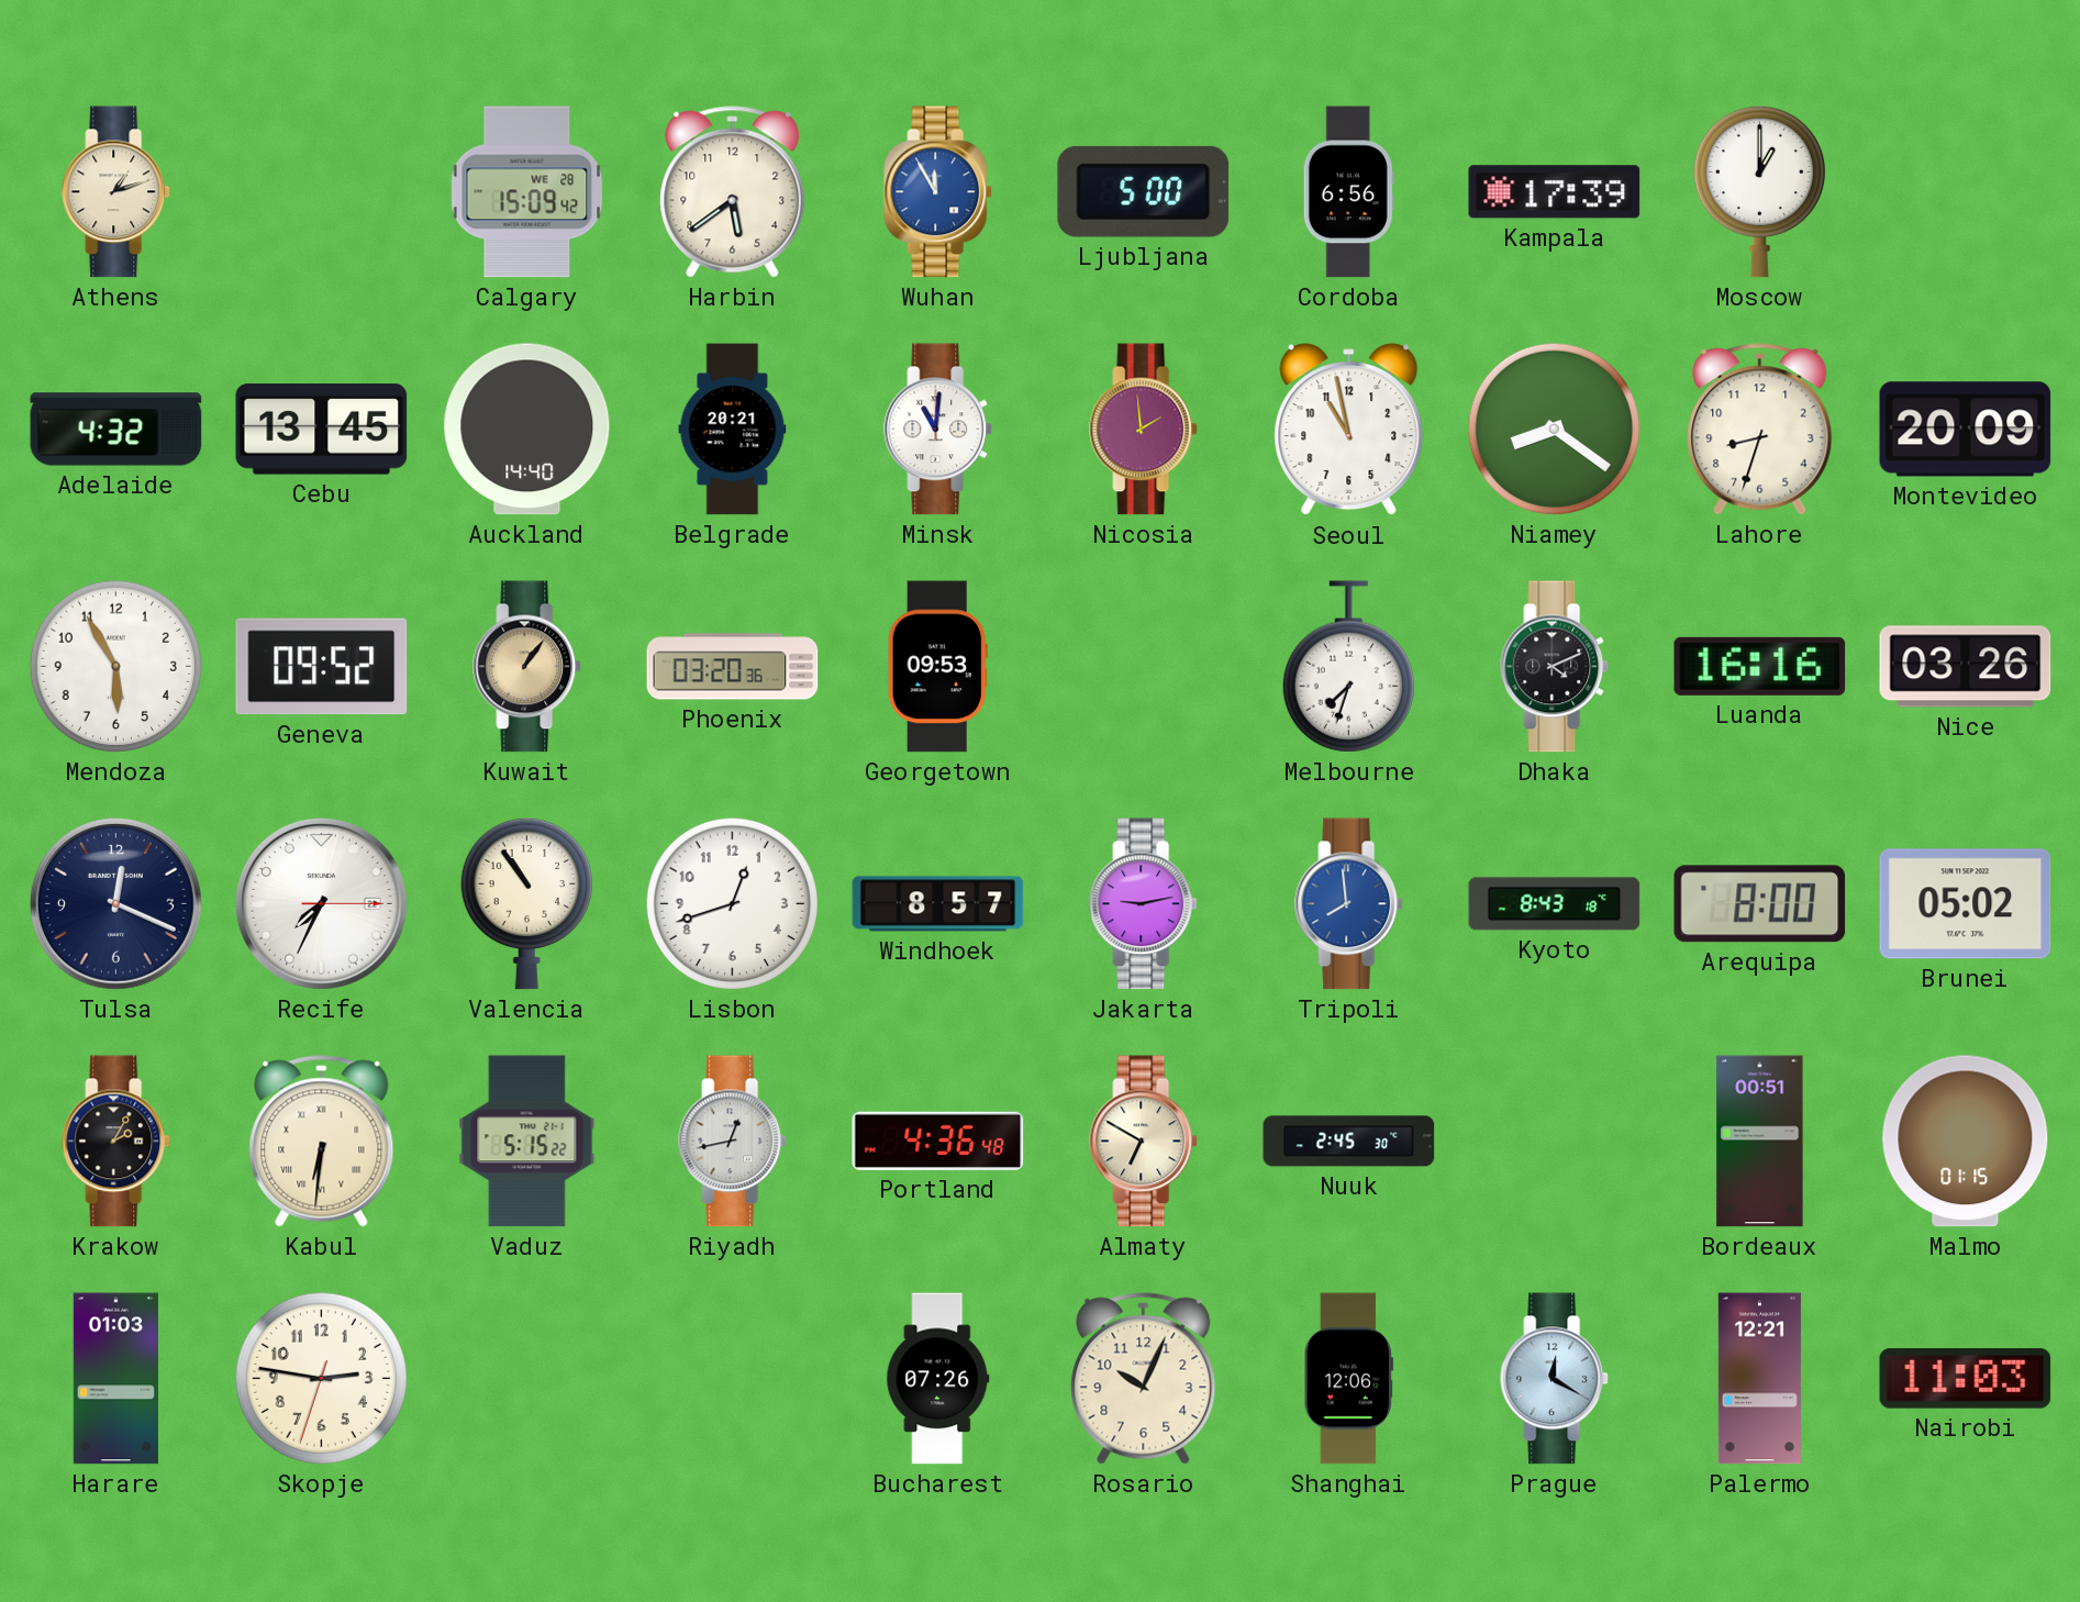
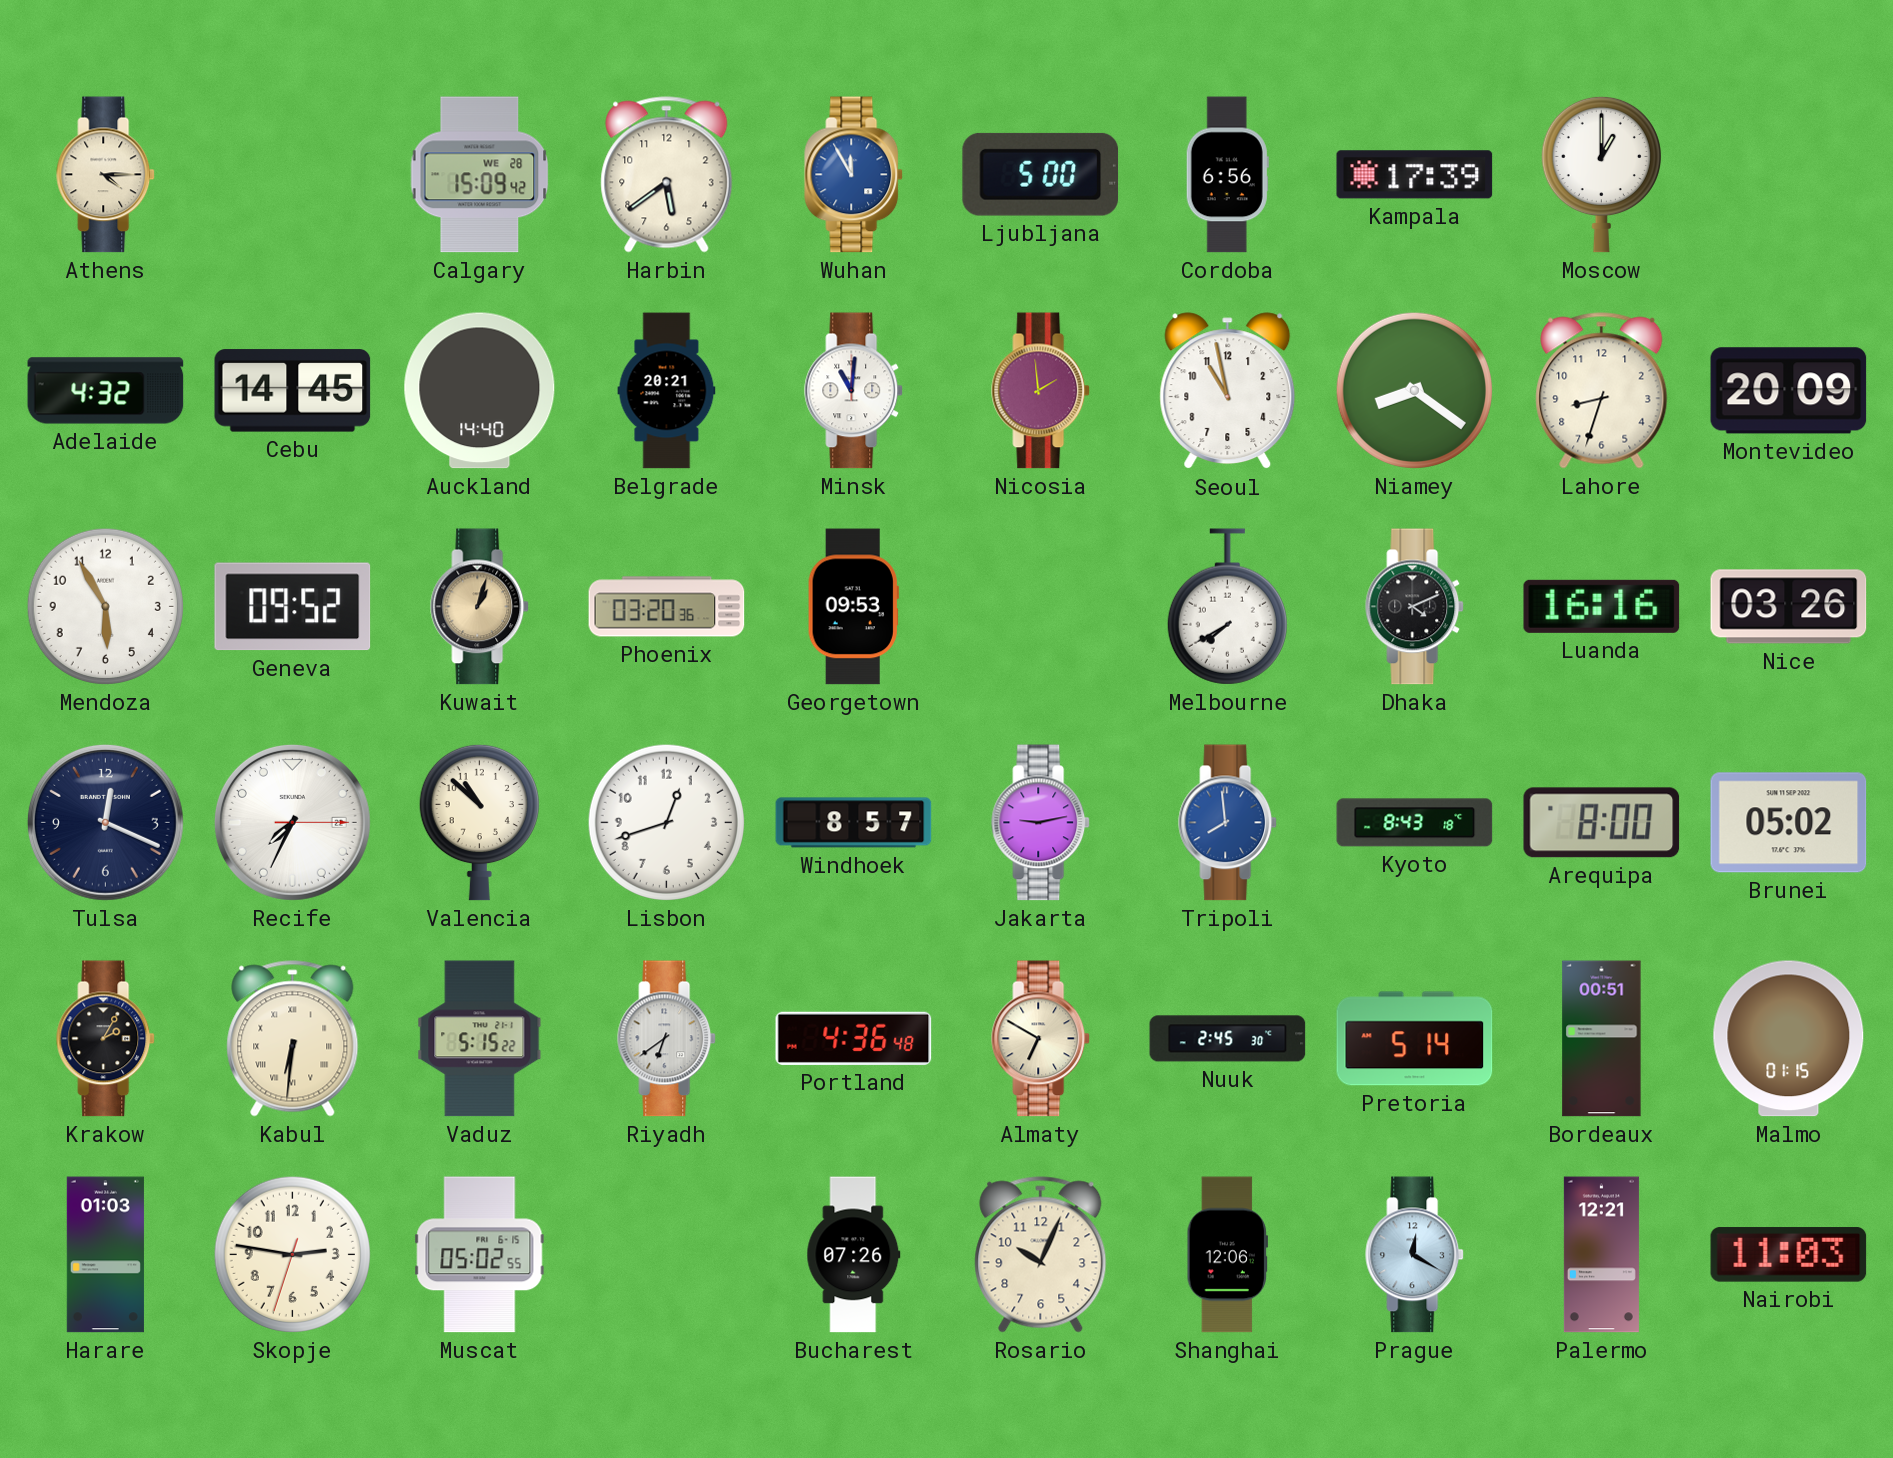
Athens: 1:12 -> 4:15
Cebu: 13:45 -> 14:45
Kuwait: 1:06 -> 1:03
Melbourne: 7:33 -> 7:40
Valencia: 10:54 -> 10:52
Riyadh: 12:43 -> 6:39
Pretoria: none -> 5:14
Muscat: none -> 05:02
